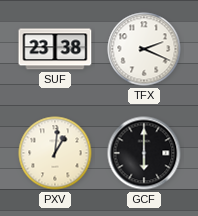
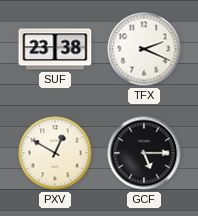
PXV: 1:01 -> 12:50
GCF: 6:00 -> 5:15
